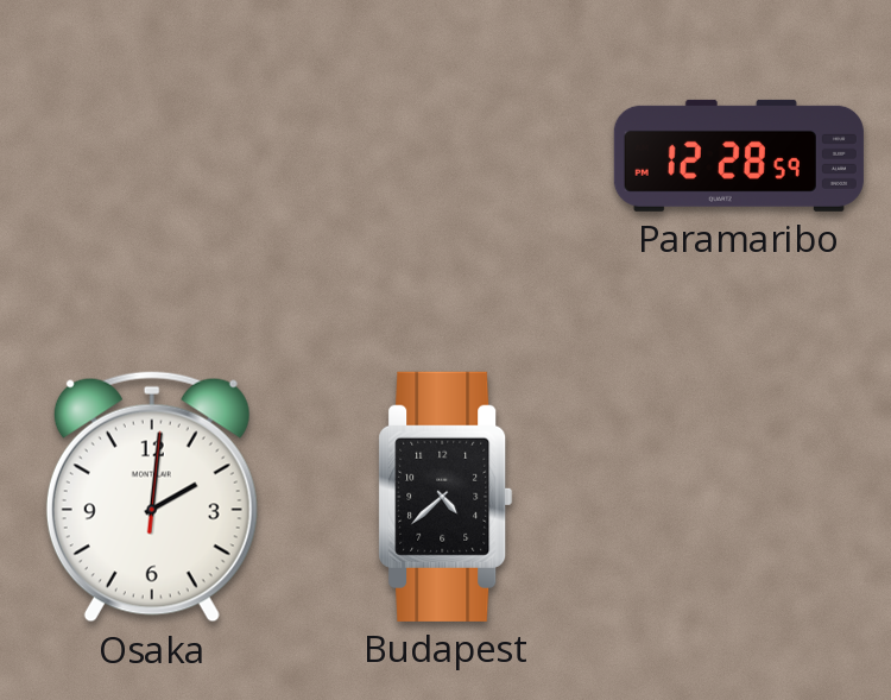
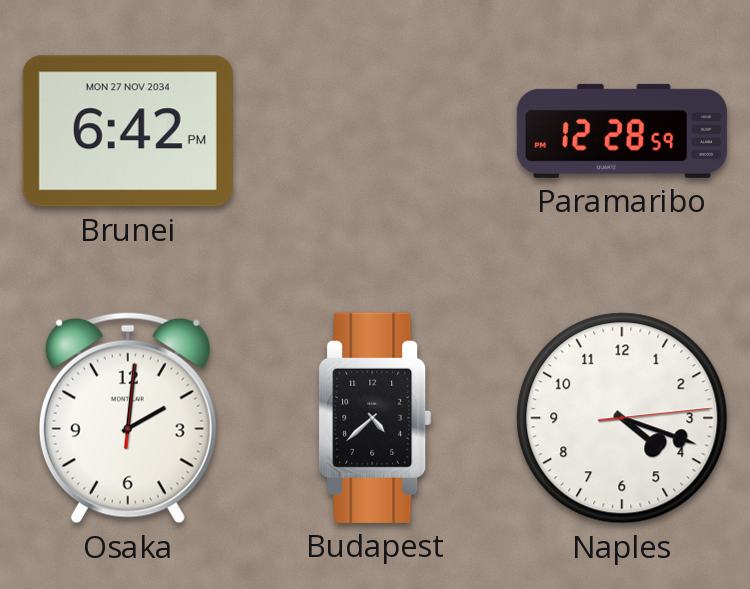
Brunei: none -> 6:42
Naples: none -> 4:18
